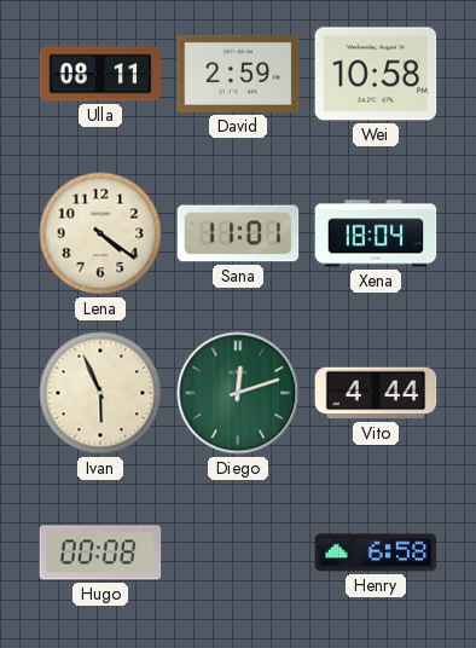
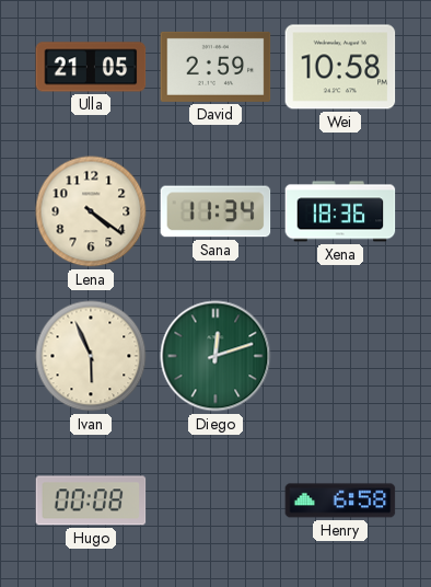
Ulla: 08:11 -> 21:05
Sana: 11:01 -> 11:34
Xena: 18:04 -> 18:36
Vito: 4:44 -> none
